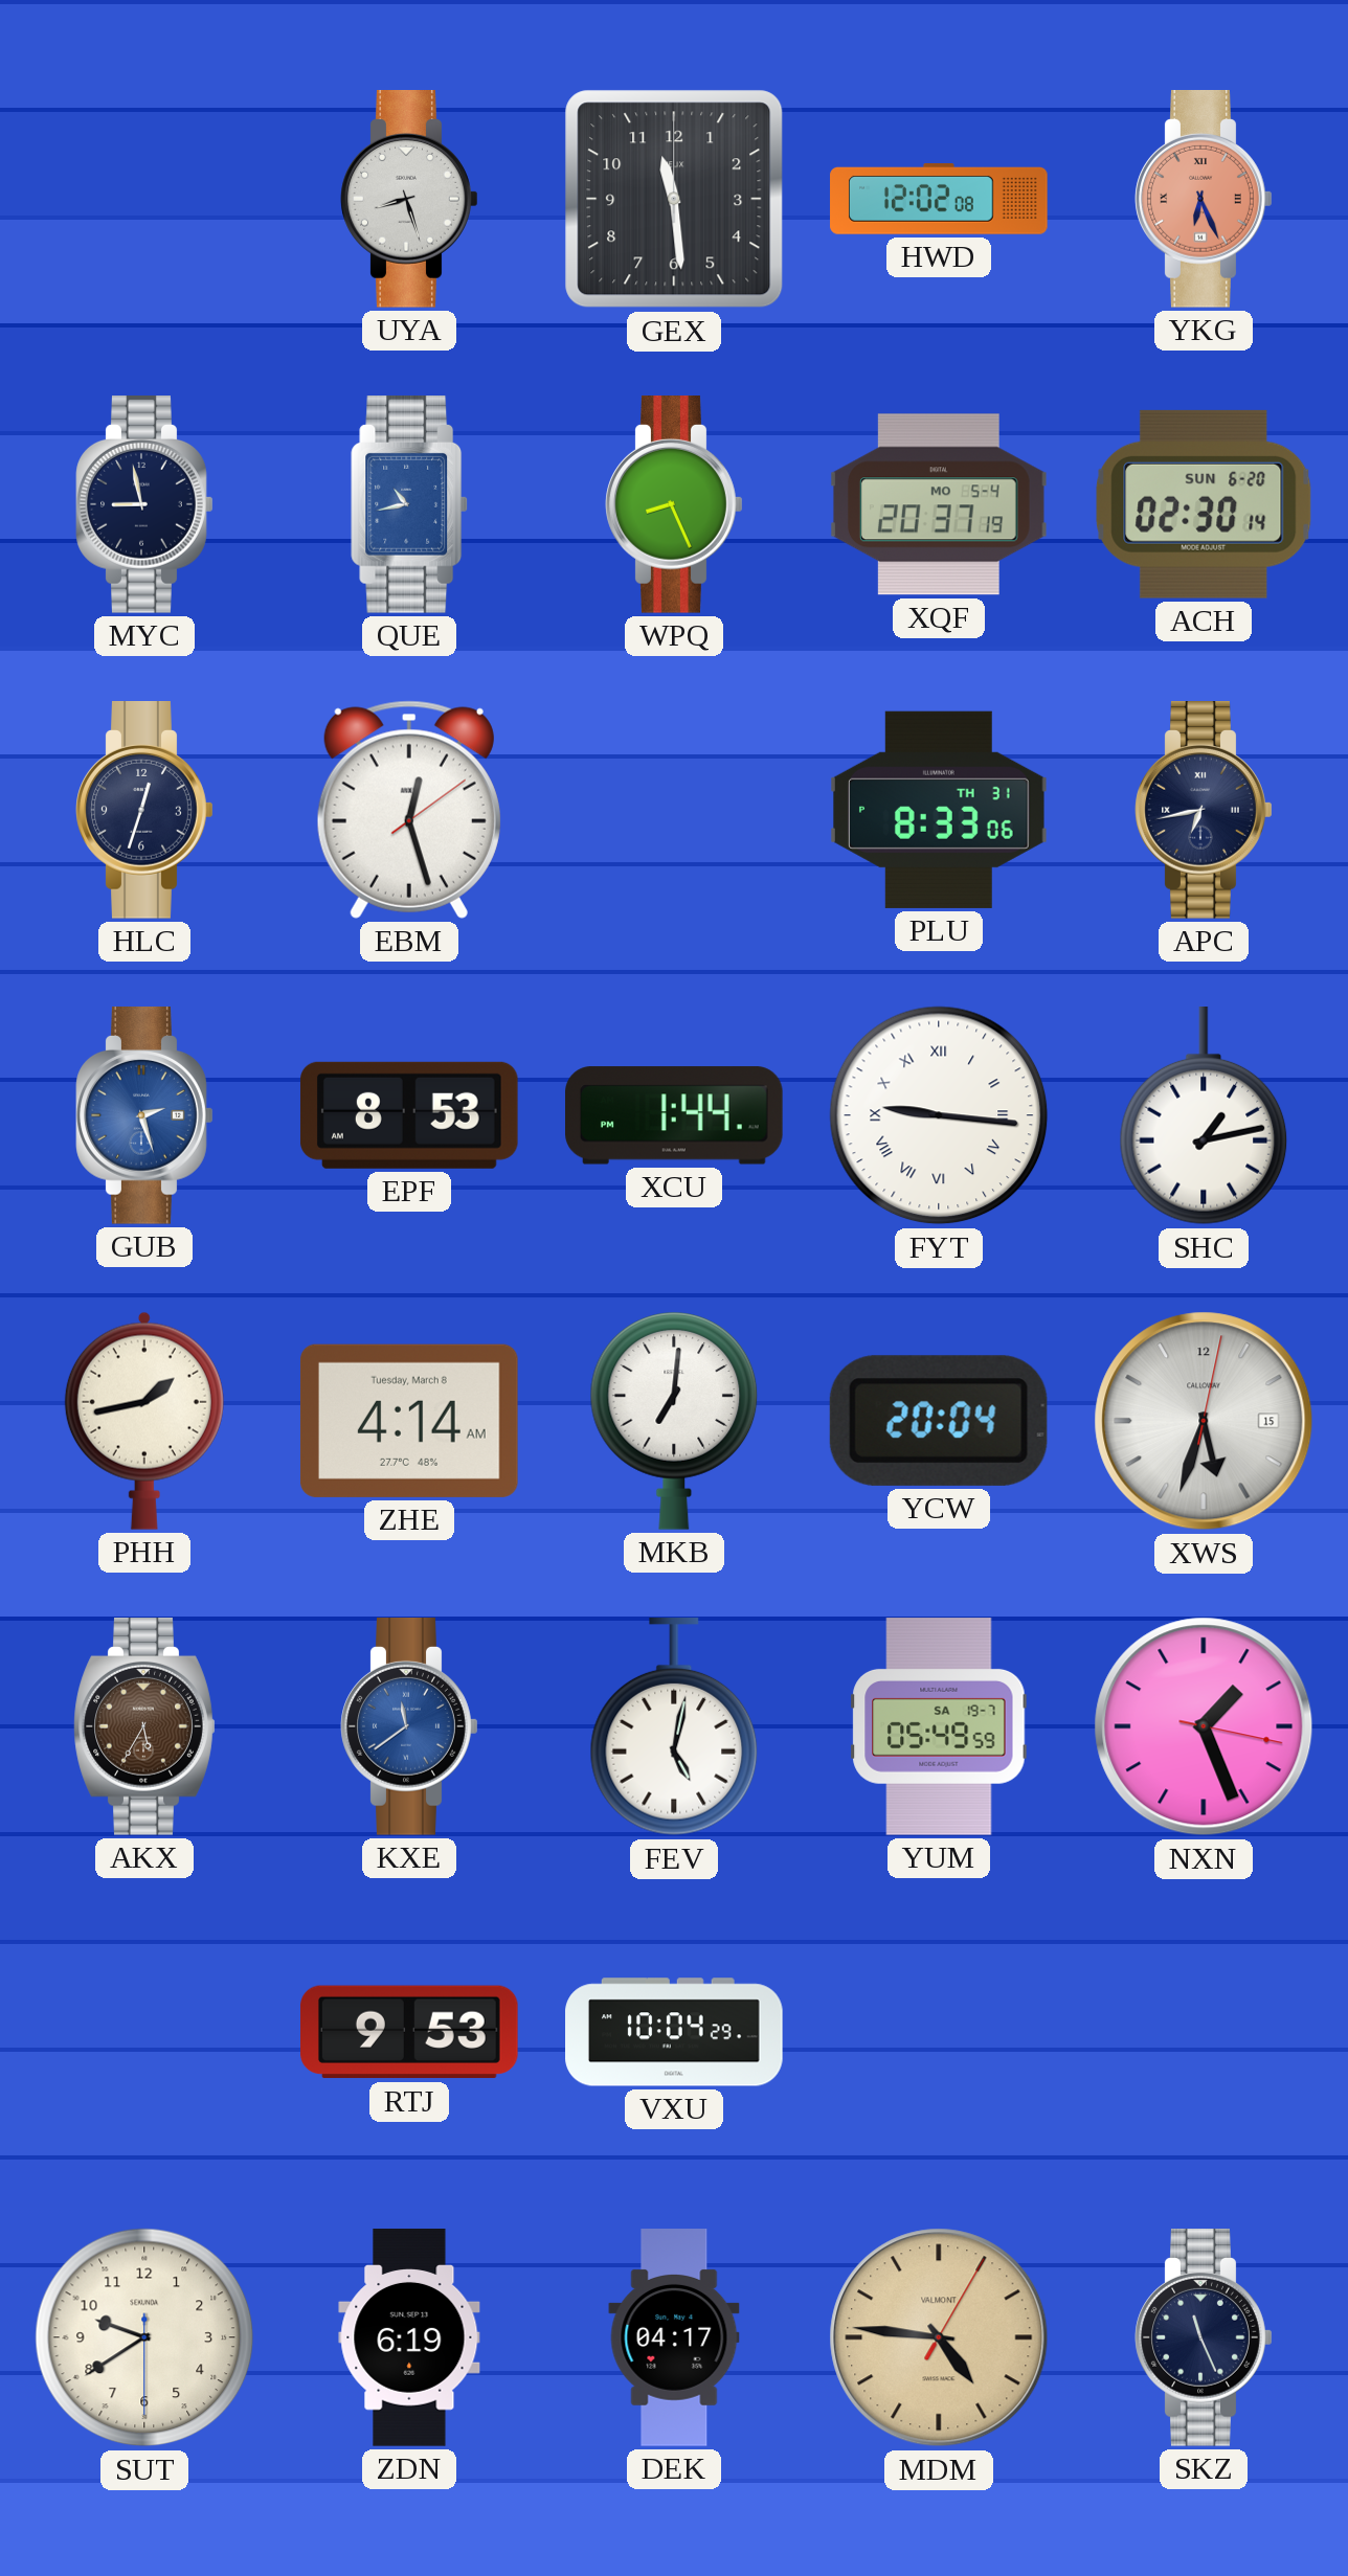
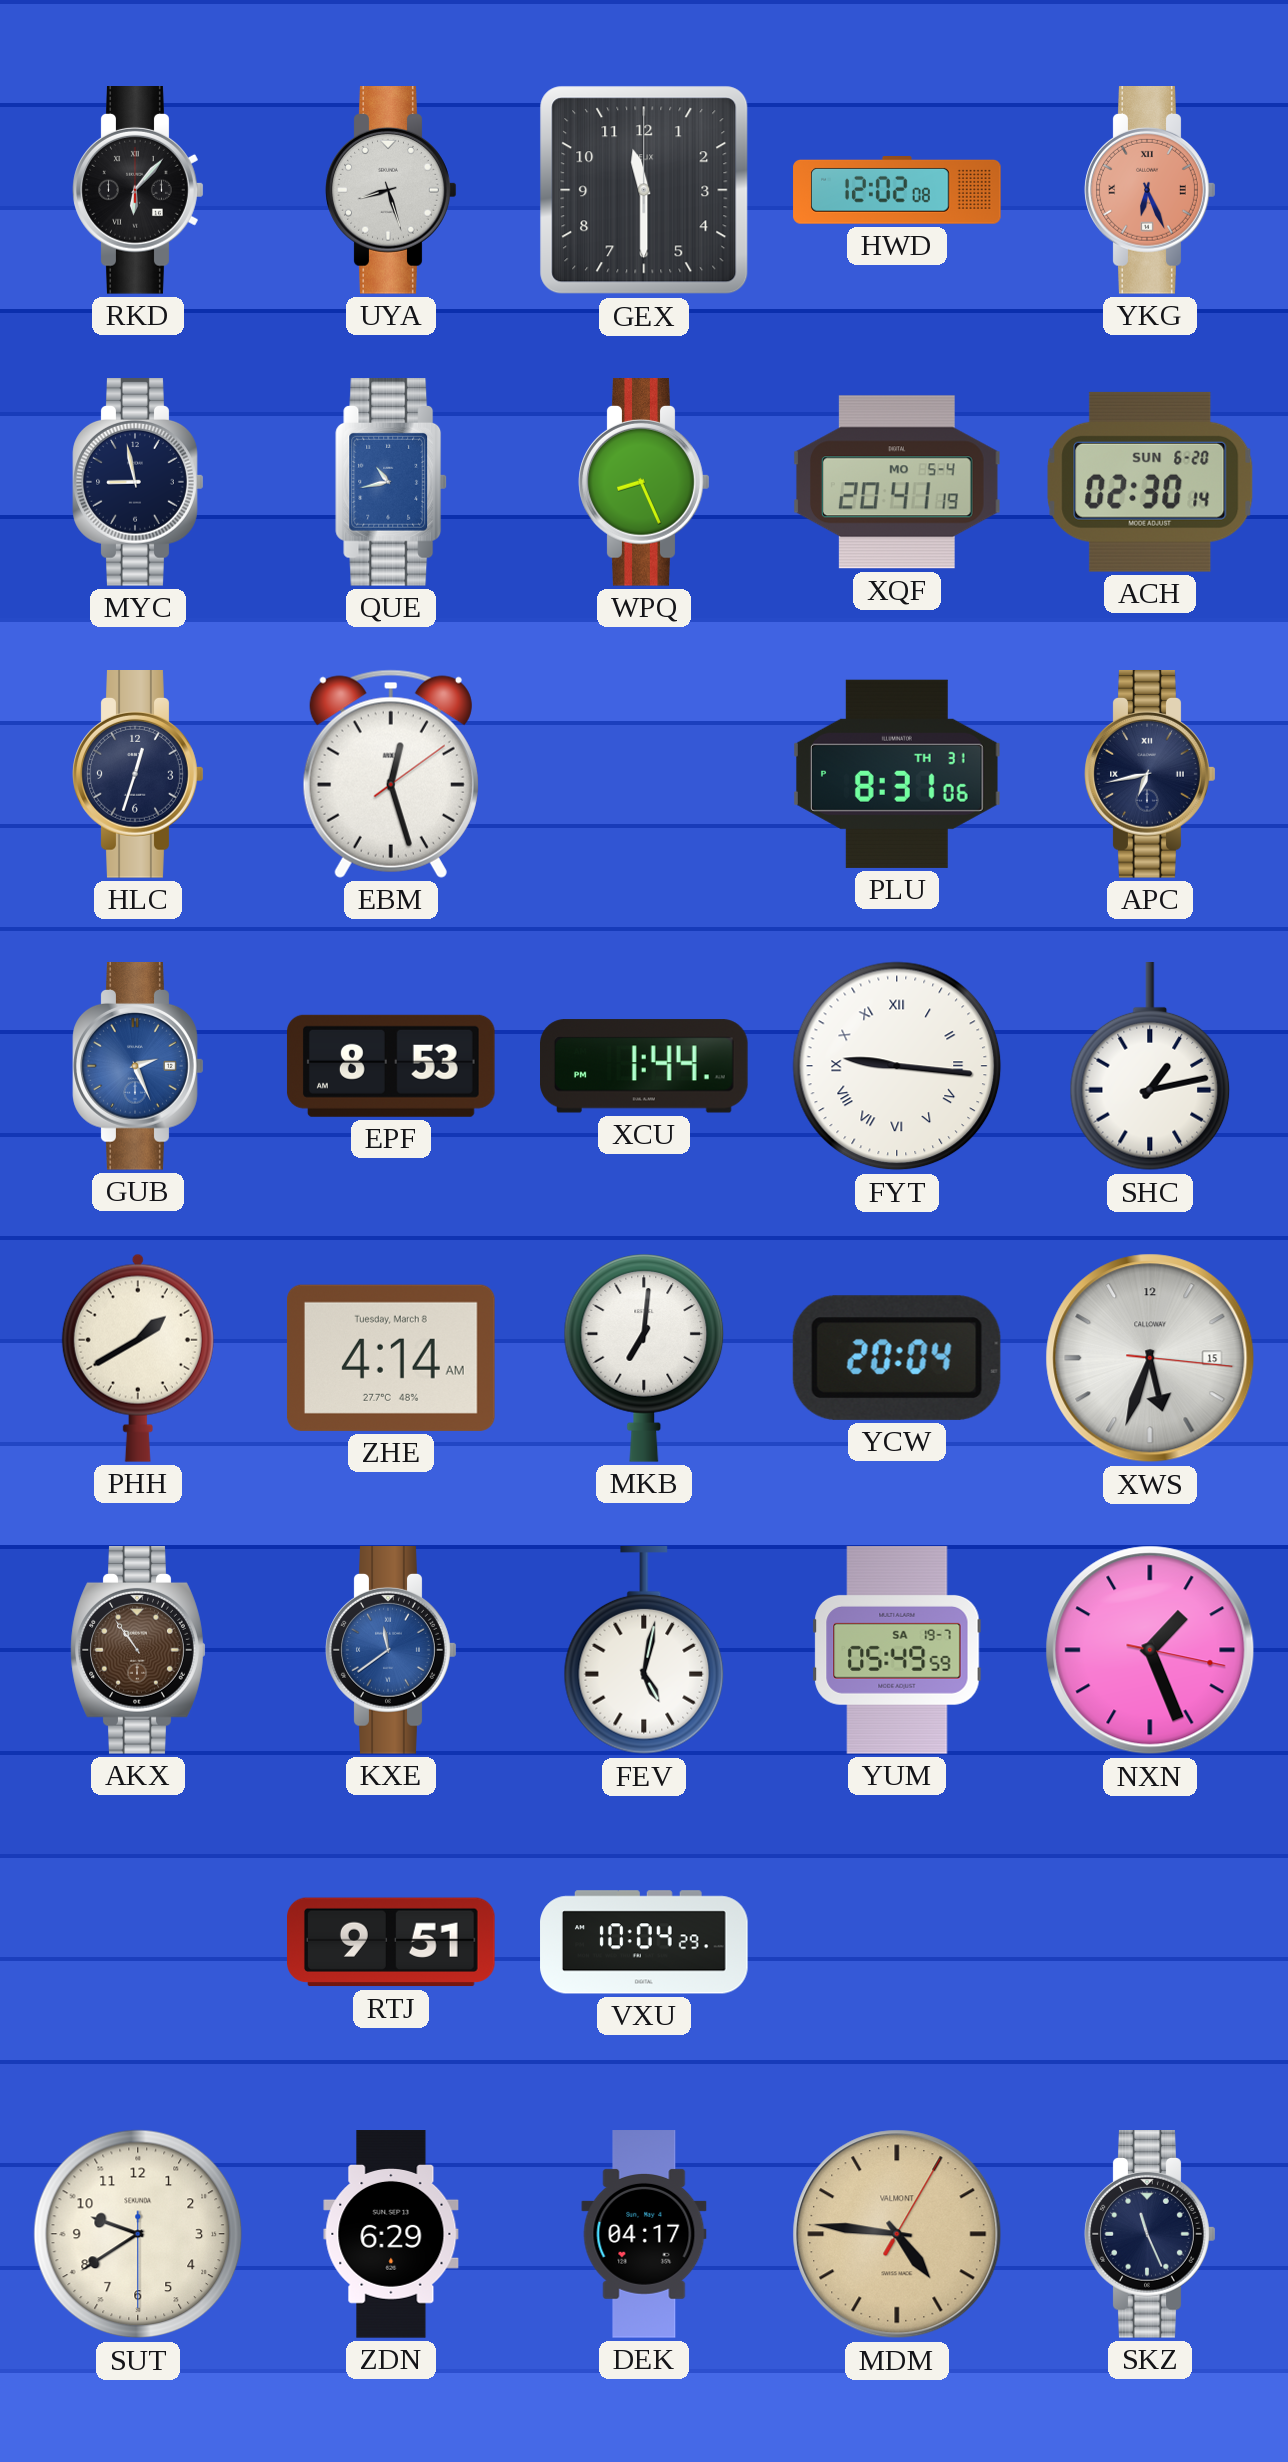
RKD: none -> 6:07
GEX: 11:29 -> 11:30
XQF: 20:37 -> 20:41
PLU: 8:33 -> 8:31
GUB: 2:27 -> 2:26
PHH: 1:43 -> 1:40
XWS: 5:33:02 -> 5:33:16
AKX: 5:35 -> 10:54
RTJ: 9:53 -> 9:51
ZDN: 6:19 -> 6:29
